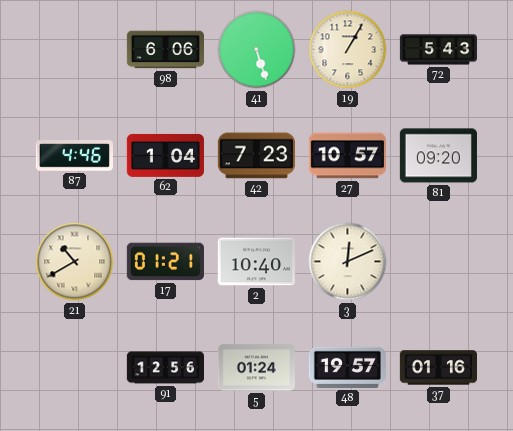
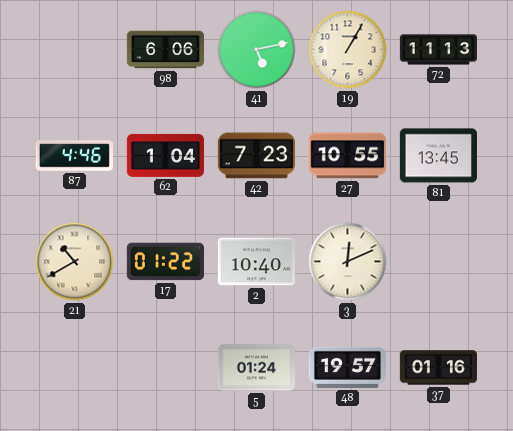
41: 5:27 -> 5:13
72: 5:43 -> 11:13
27: 10:57 -> 10:55
81: 09:20 -> 13:45
17: 01:21 -> 01:22
91: 12:56 -> none
